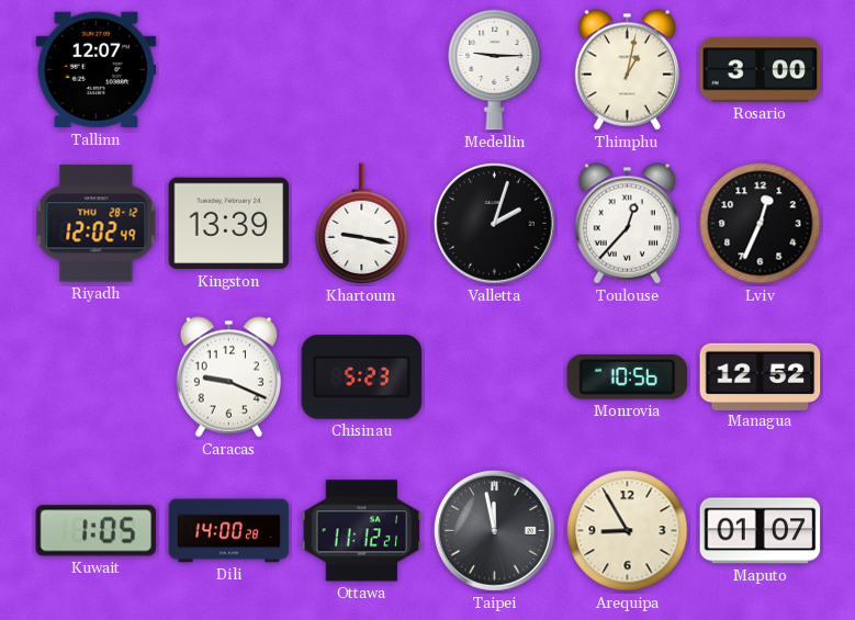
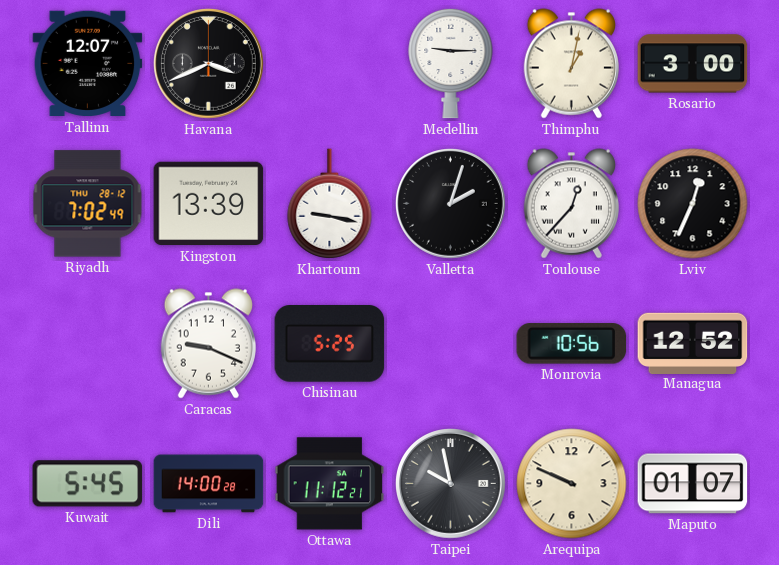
Havana: none -> 3:41
Riyadh: 12:02 -> 7:02
Chisinau: 5:23 -> 5:25
Kuwait: 1:05 -> 5:45
Taipei: 11:58 -> 9:58
Arequipa: 8:55 -> 9:49
